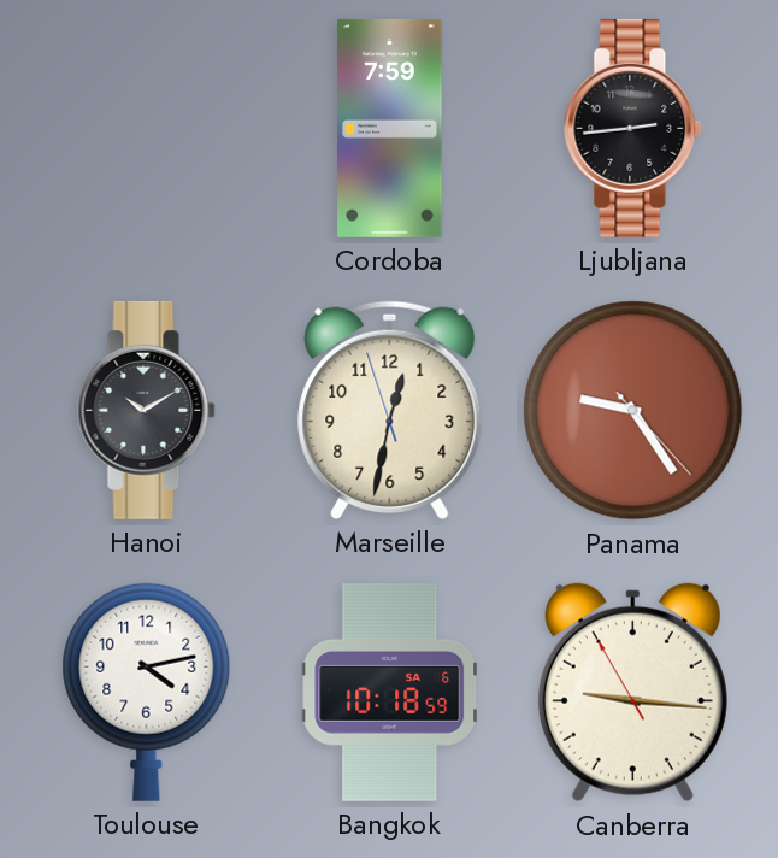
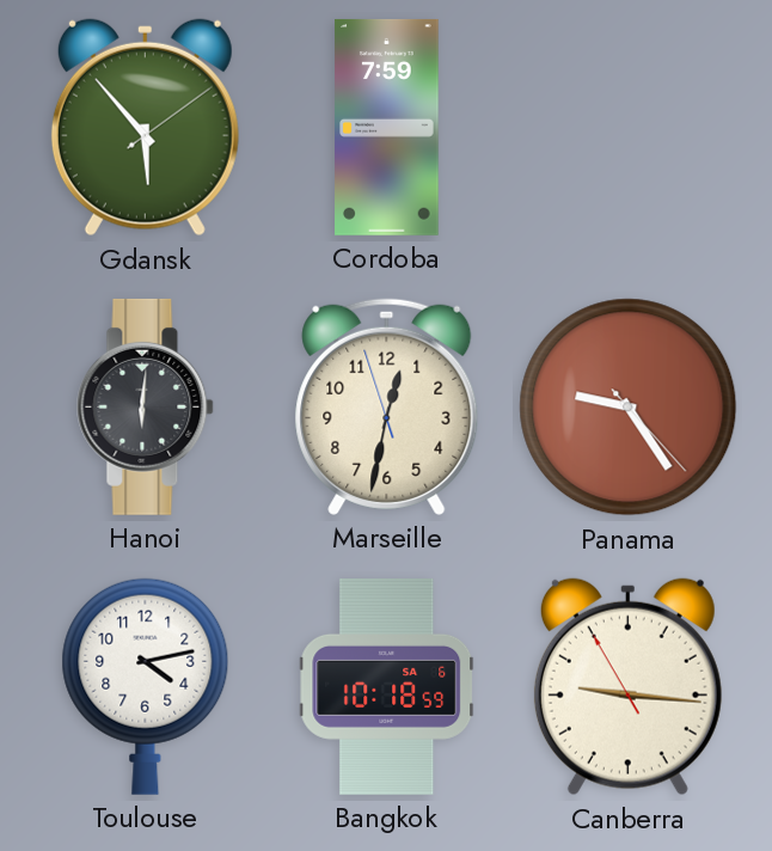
Gdansk: none -> 5:53
Ljubljana: 2:44 -> none
Hanoi: 10:10 -> 6:01
